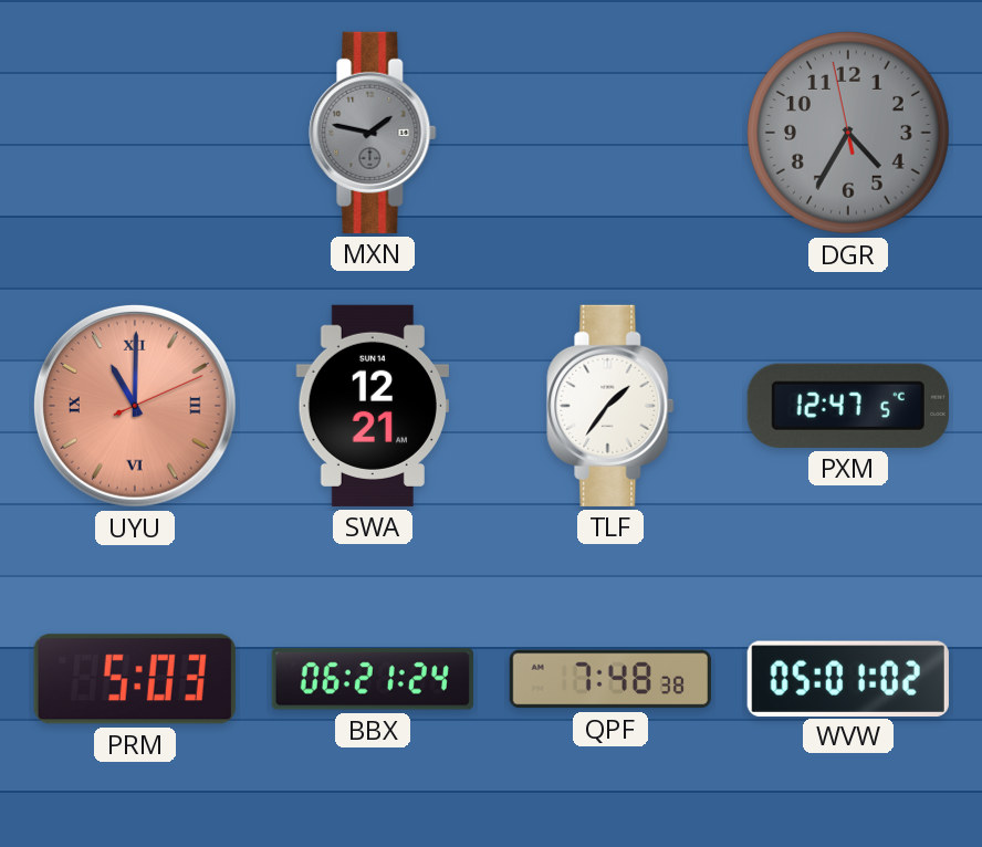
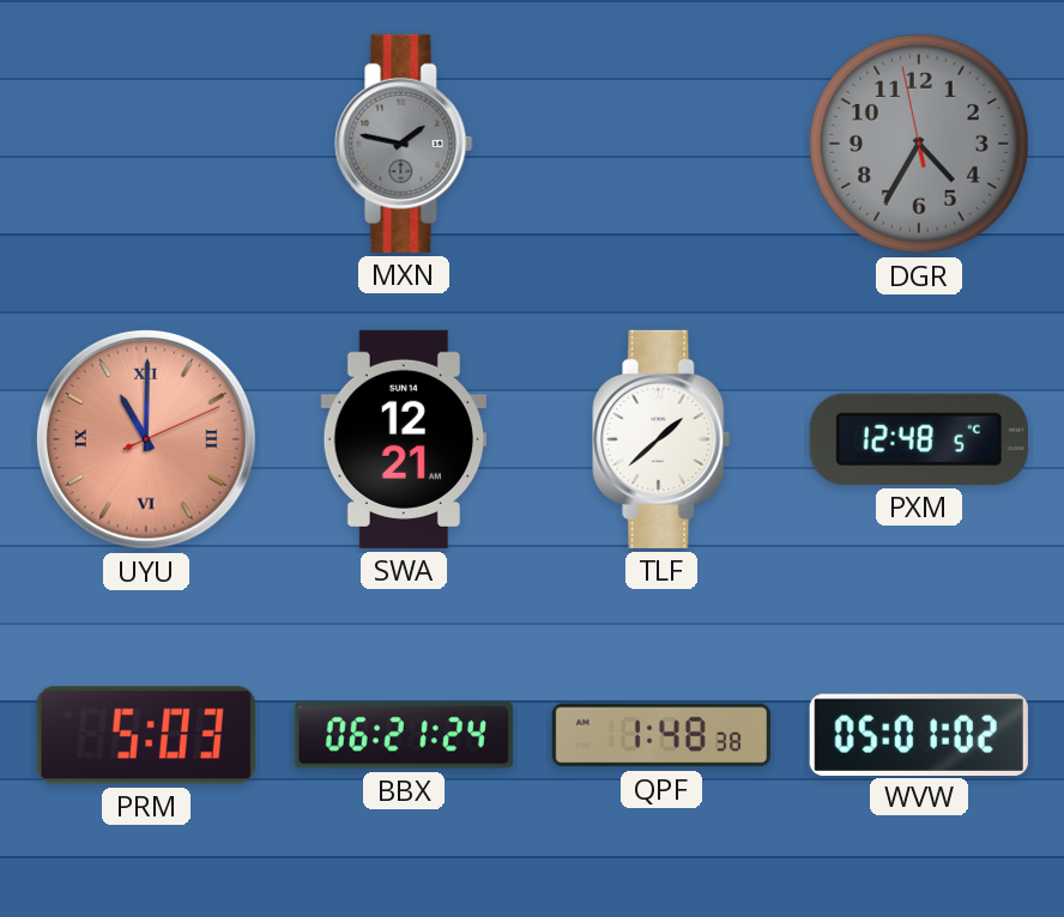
TLF: 1:36 -> 1:38
PXM: 12:47 -> 12:48
QPF: 7:48 -> 1:48
